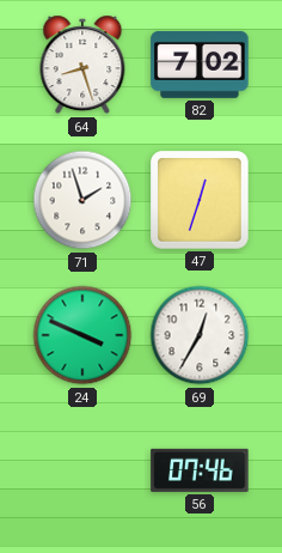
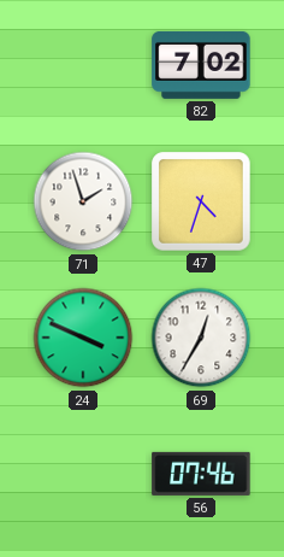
64: 8:27 -> none
47: 12:33 -> 4:33
